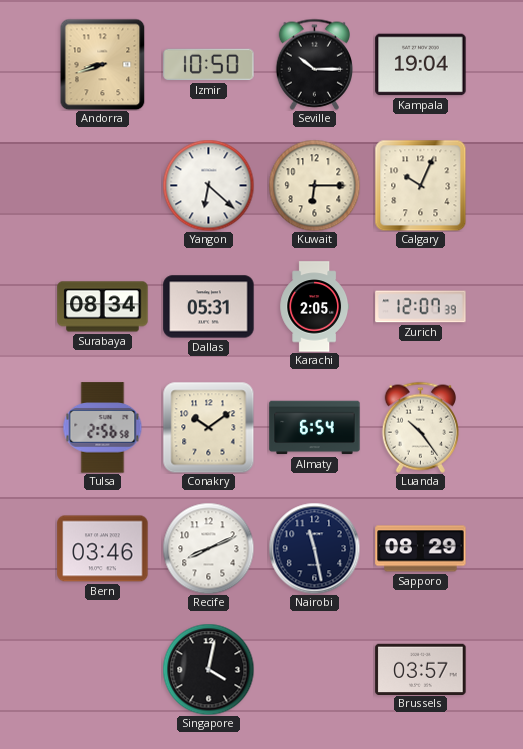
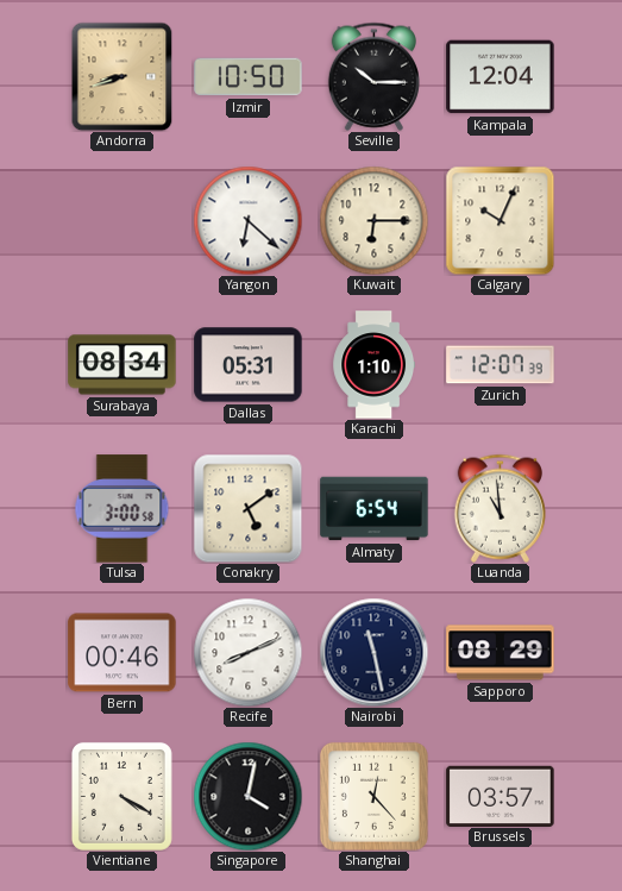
Kampala: 19:04 -> 12:04
Karachi: 2:05 -> 1:10
Tulsa: 2:56 -> 3:00
Conakry: 10:09 -> 5:09
Luanda: 10:24 -> 10:59
Bern: 03:46 -> 00:46
Vientiane: none -> 4:20
Shanghai: none -> 12:23
